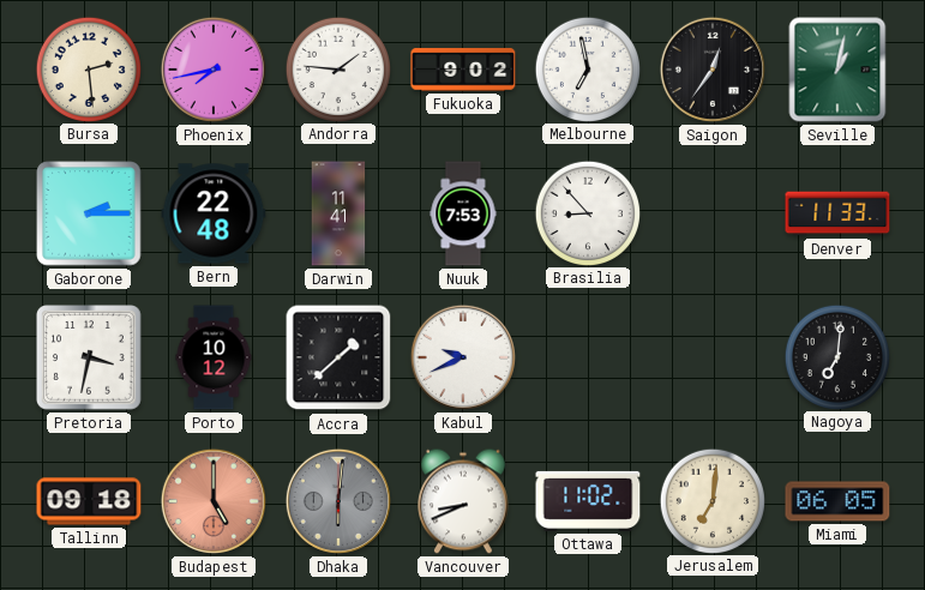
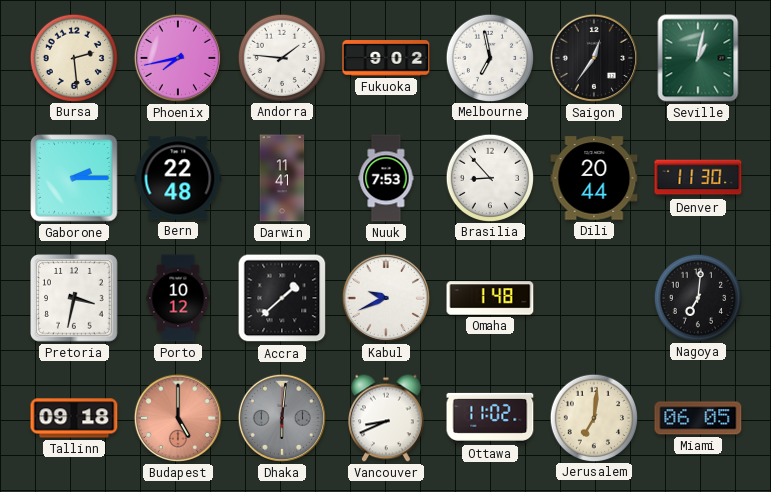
Dili: none -> 20:44
Denver: 11:33 -> 11:30
Omaha: none -> 1:48
